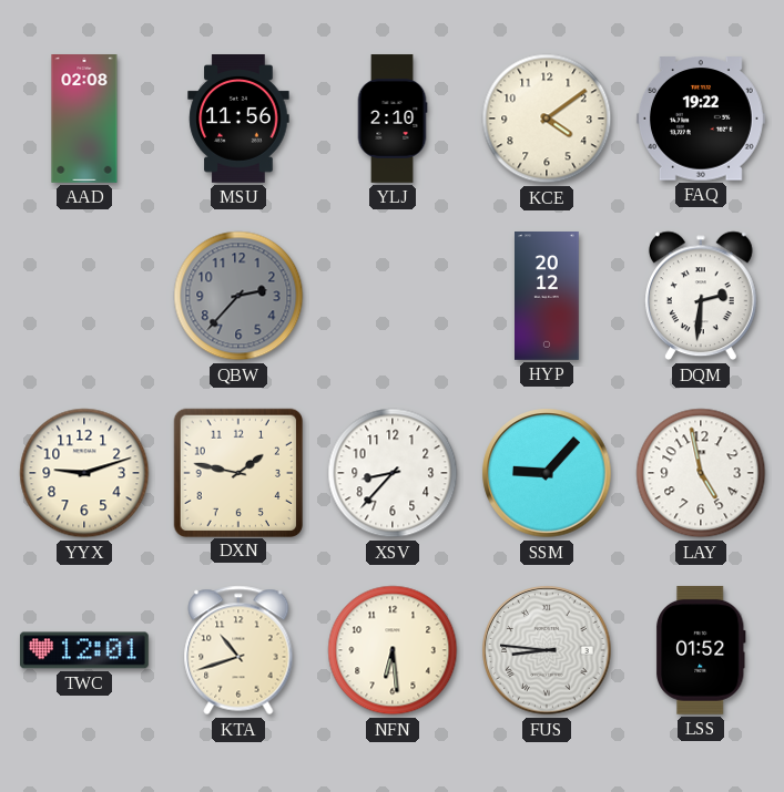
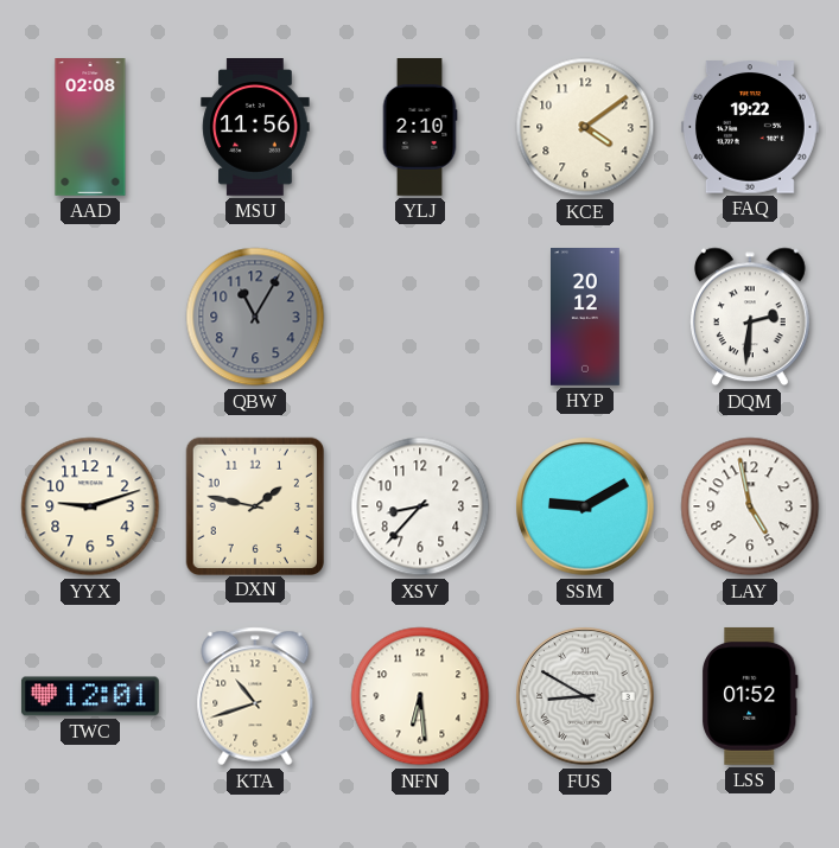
QBW: 2:37 -> 11:05
SSM: 9:07 -> 9:10
FUS: 8:46 -> 8:50
